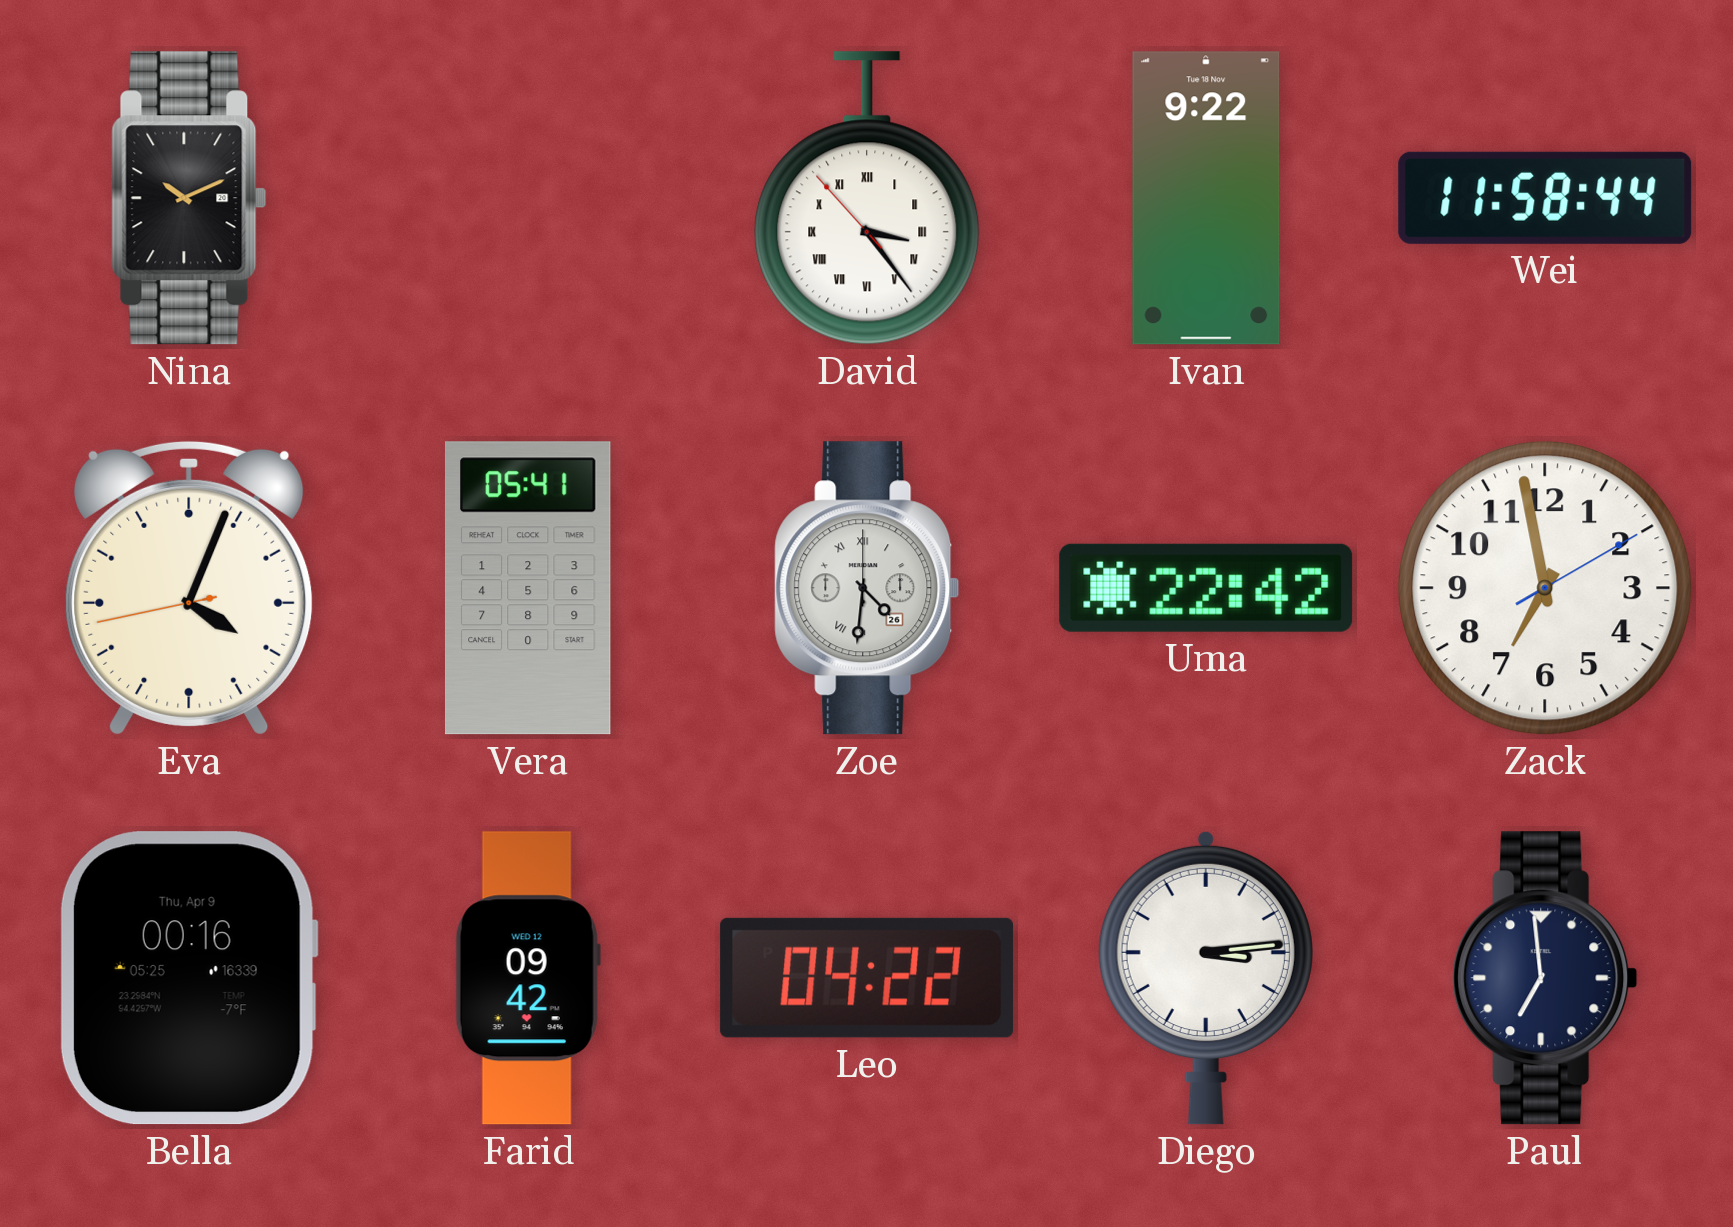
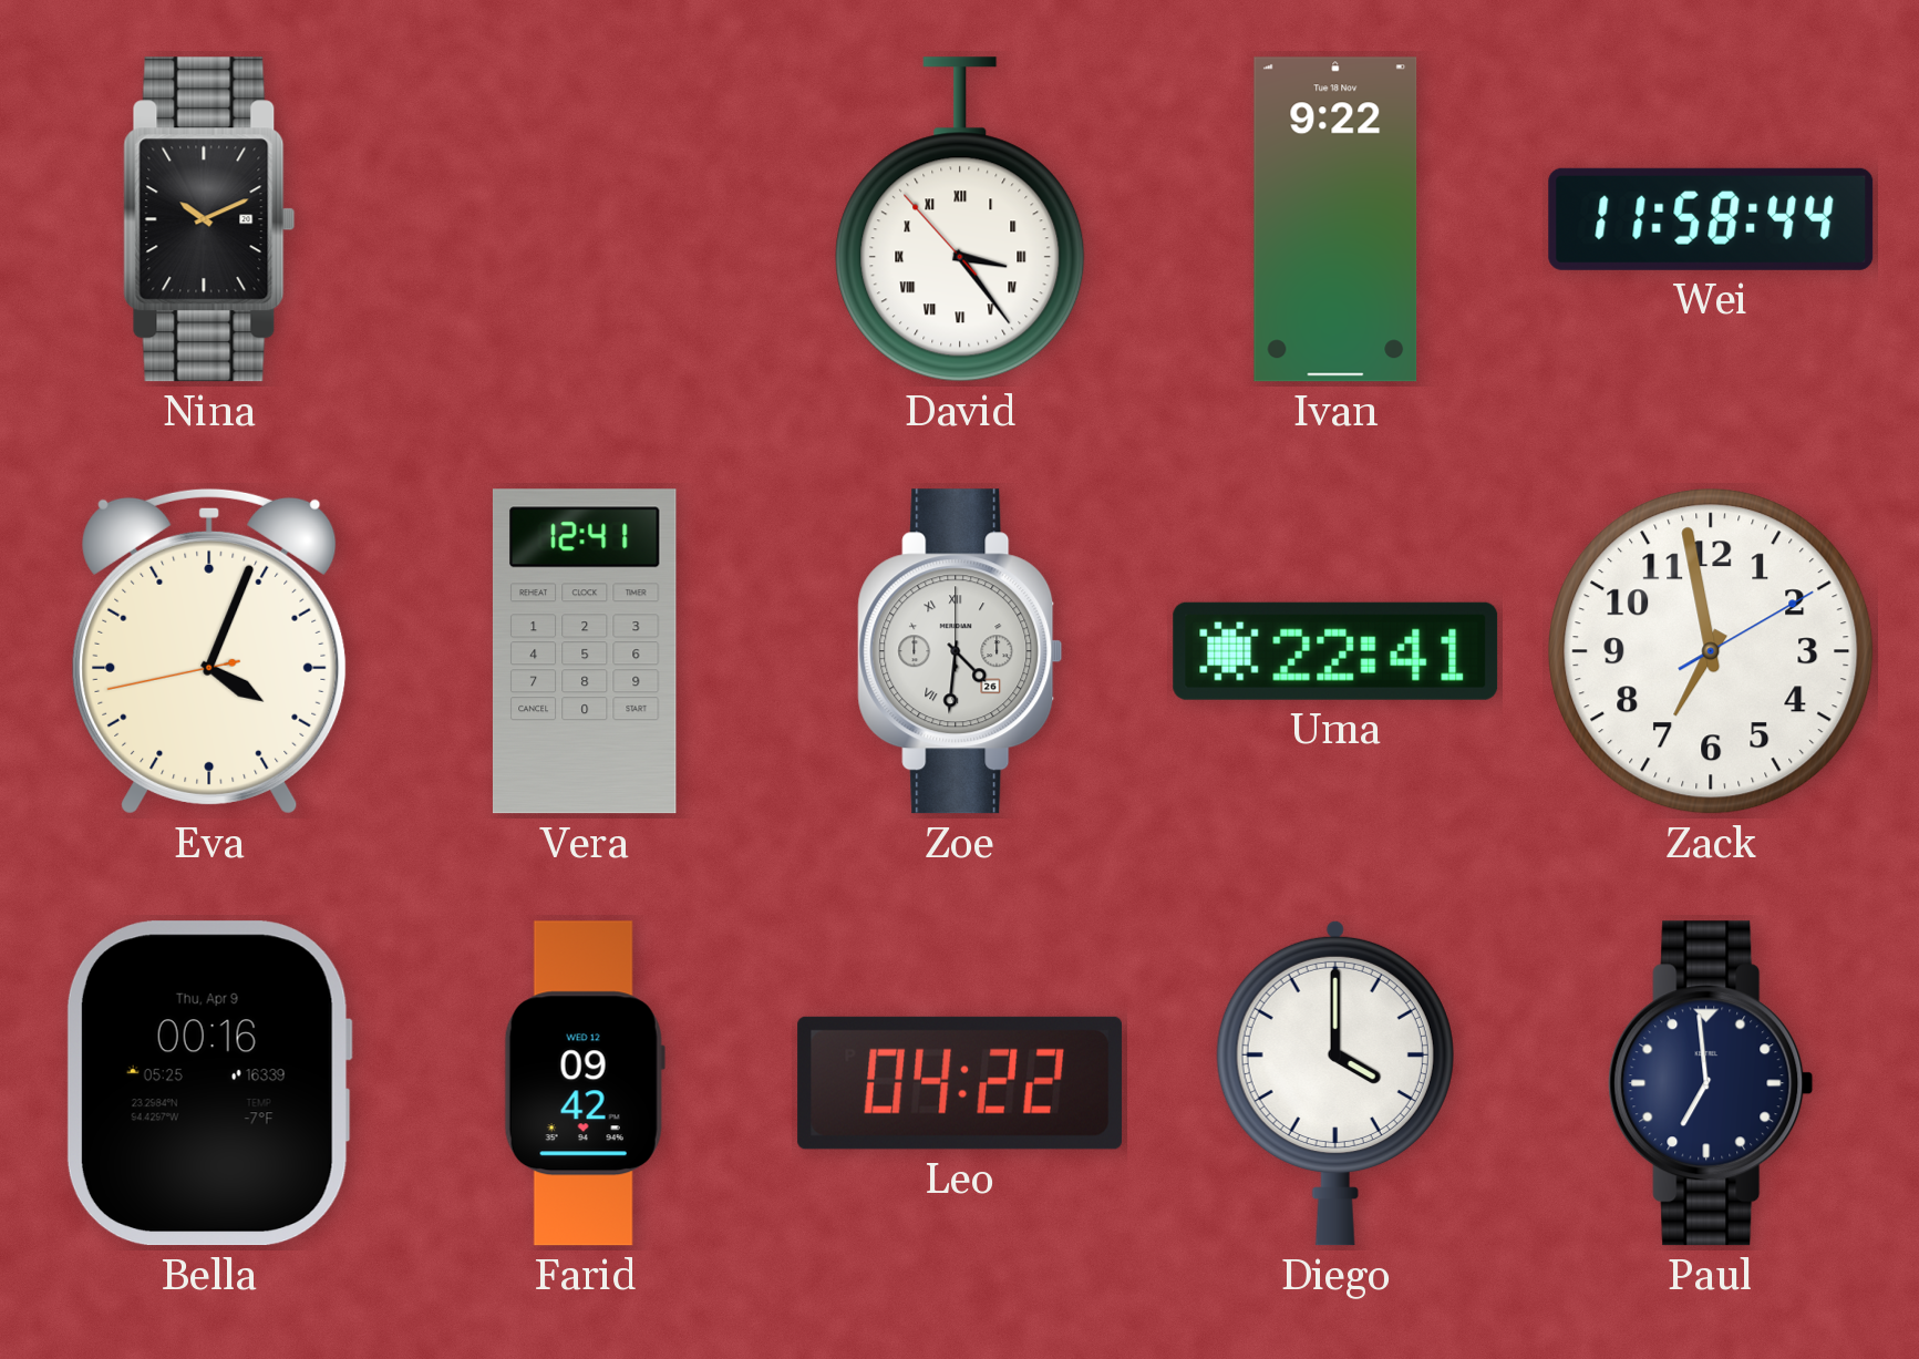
Vera: 05:41 -> 12:41
Uma: 22:42 -> 22:41
Diego: 3:14 -> 4:00
